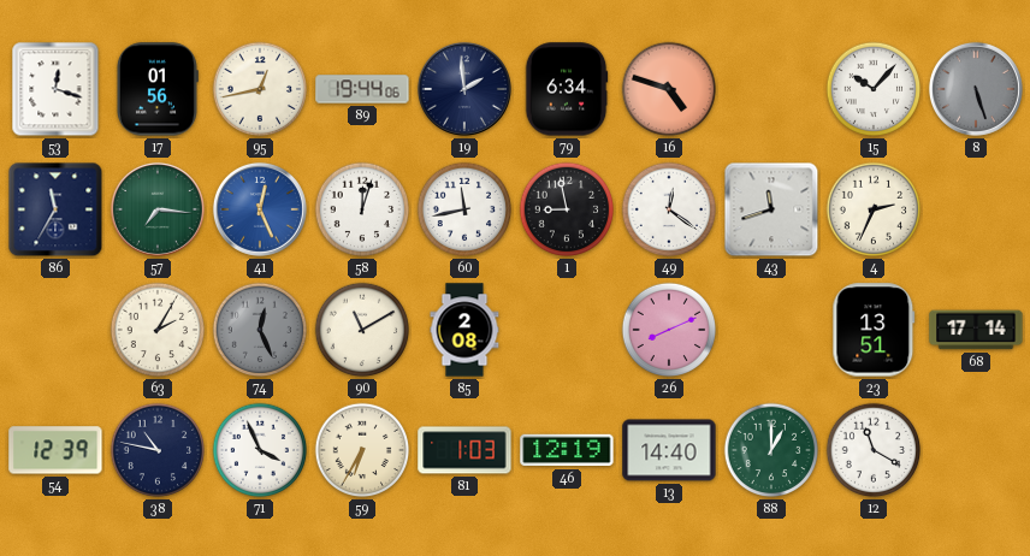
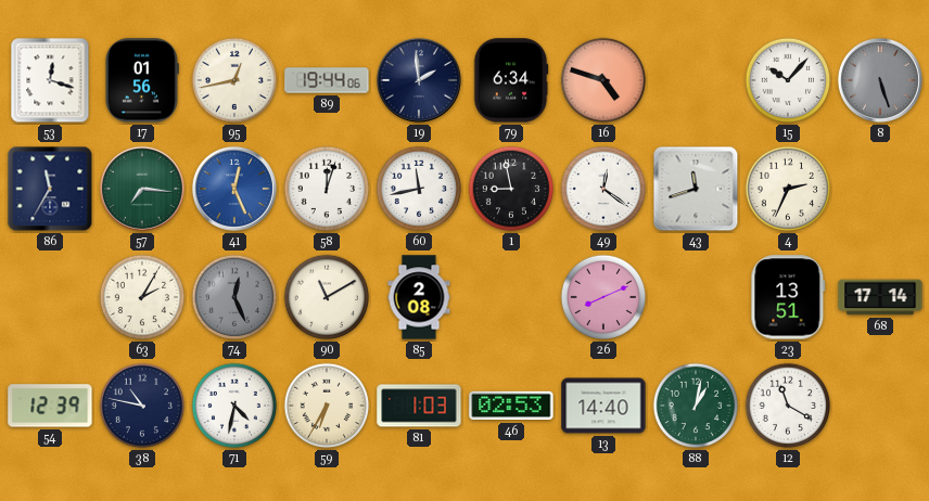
71: 3:56 -> 4:32
46: 12:19 -> 02:53
88: 1:00 -> 1:02
